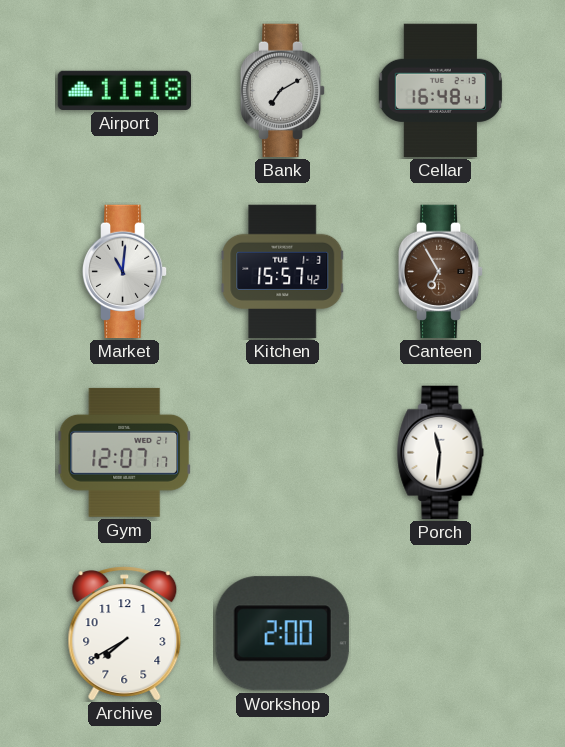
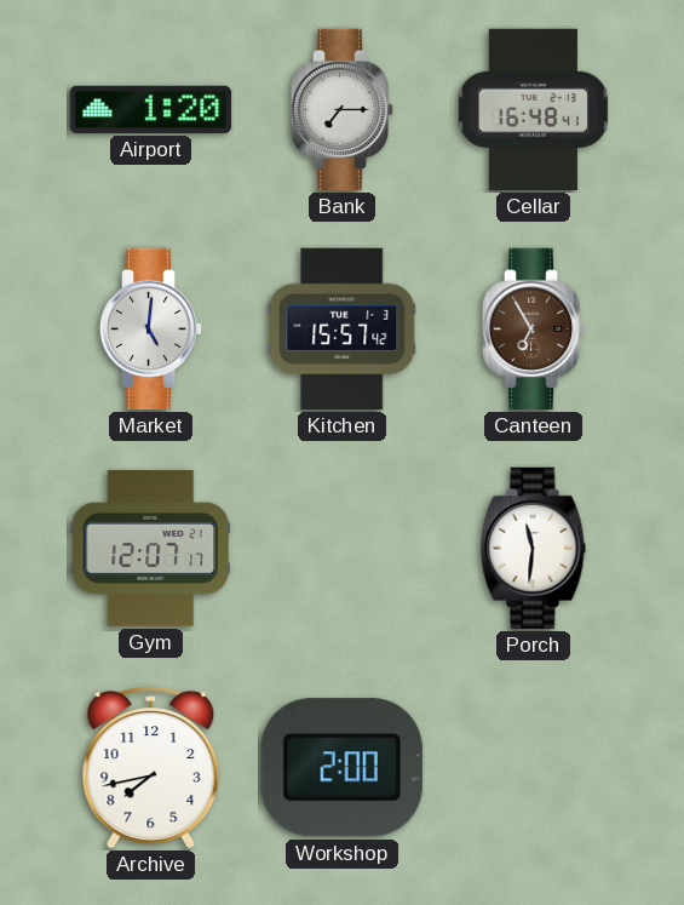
Airport: 11:18 -> 1:20
Bank: 7:10 -> 7:15
Market: 11:01 -> 5:01
Archive: 7:40 -> 7:43
